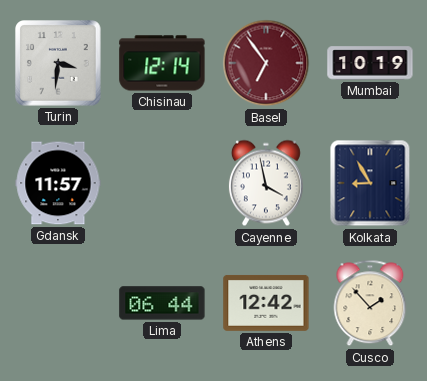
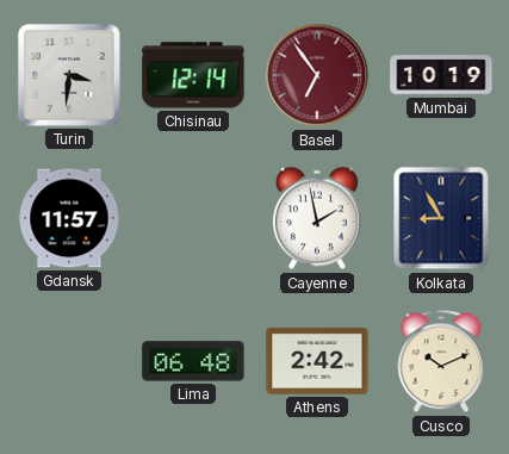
Cayenne: 3:58 -> 1:58
Lima: 06:44 -> 06:48
Athens: 12:42 -> 2:42
Cusco: 1:53 -> 10:11
